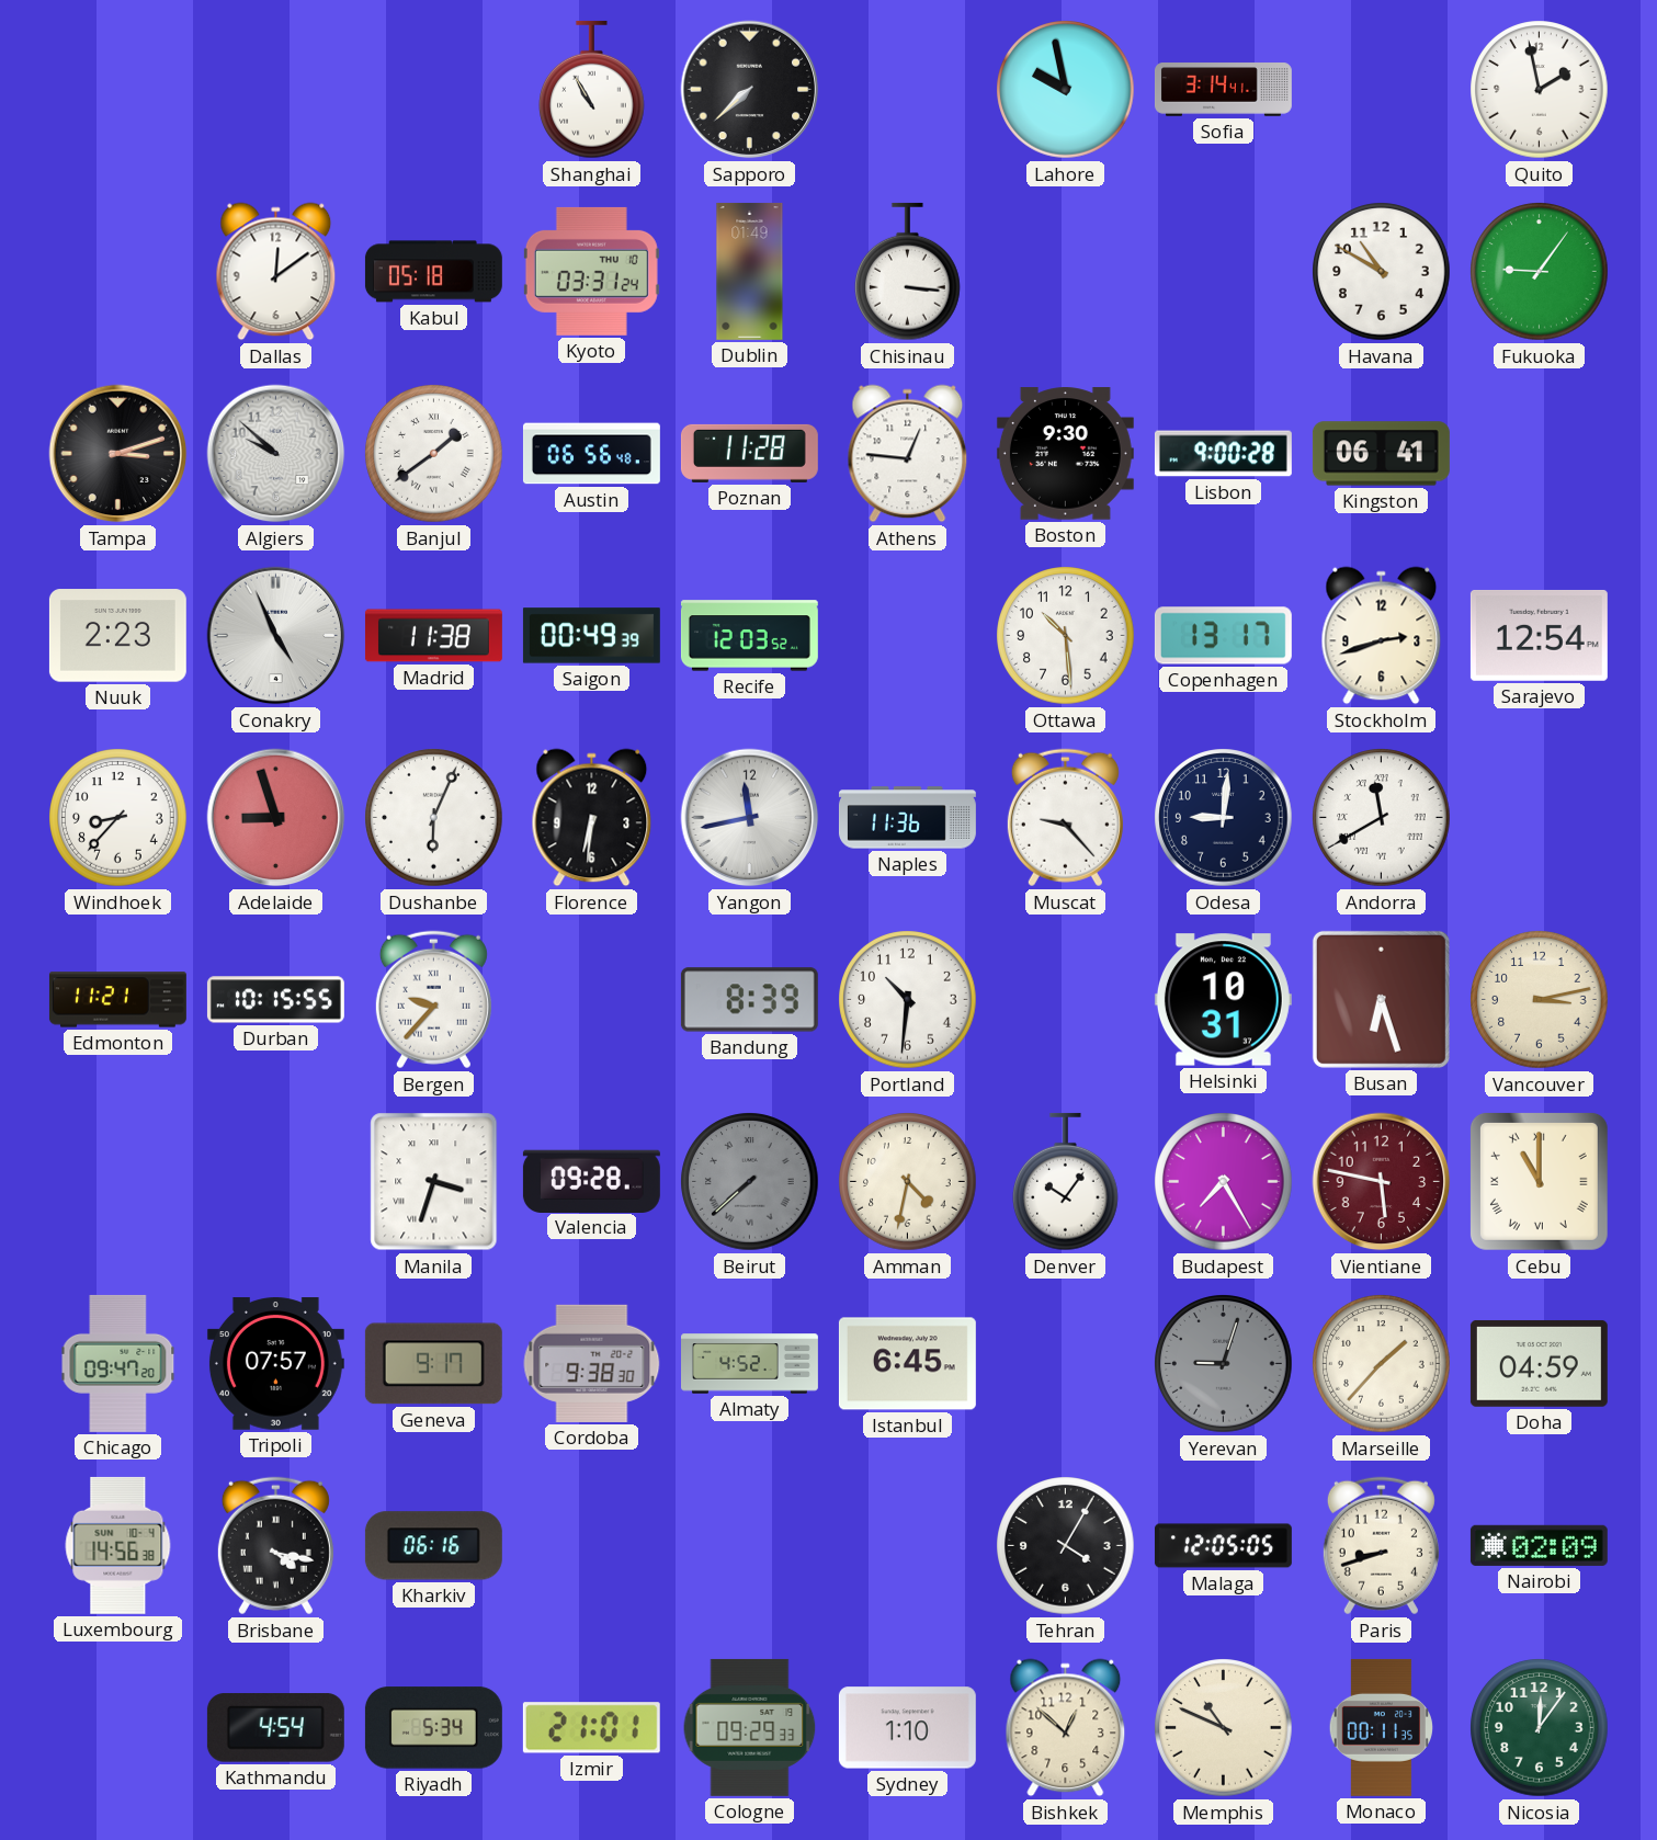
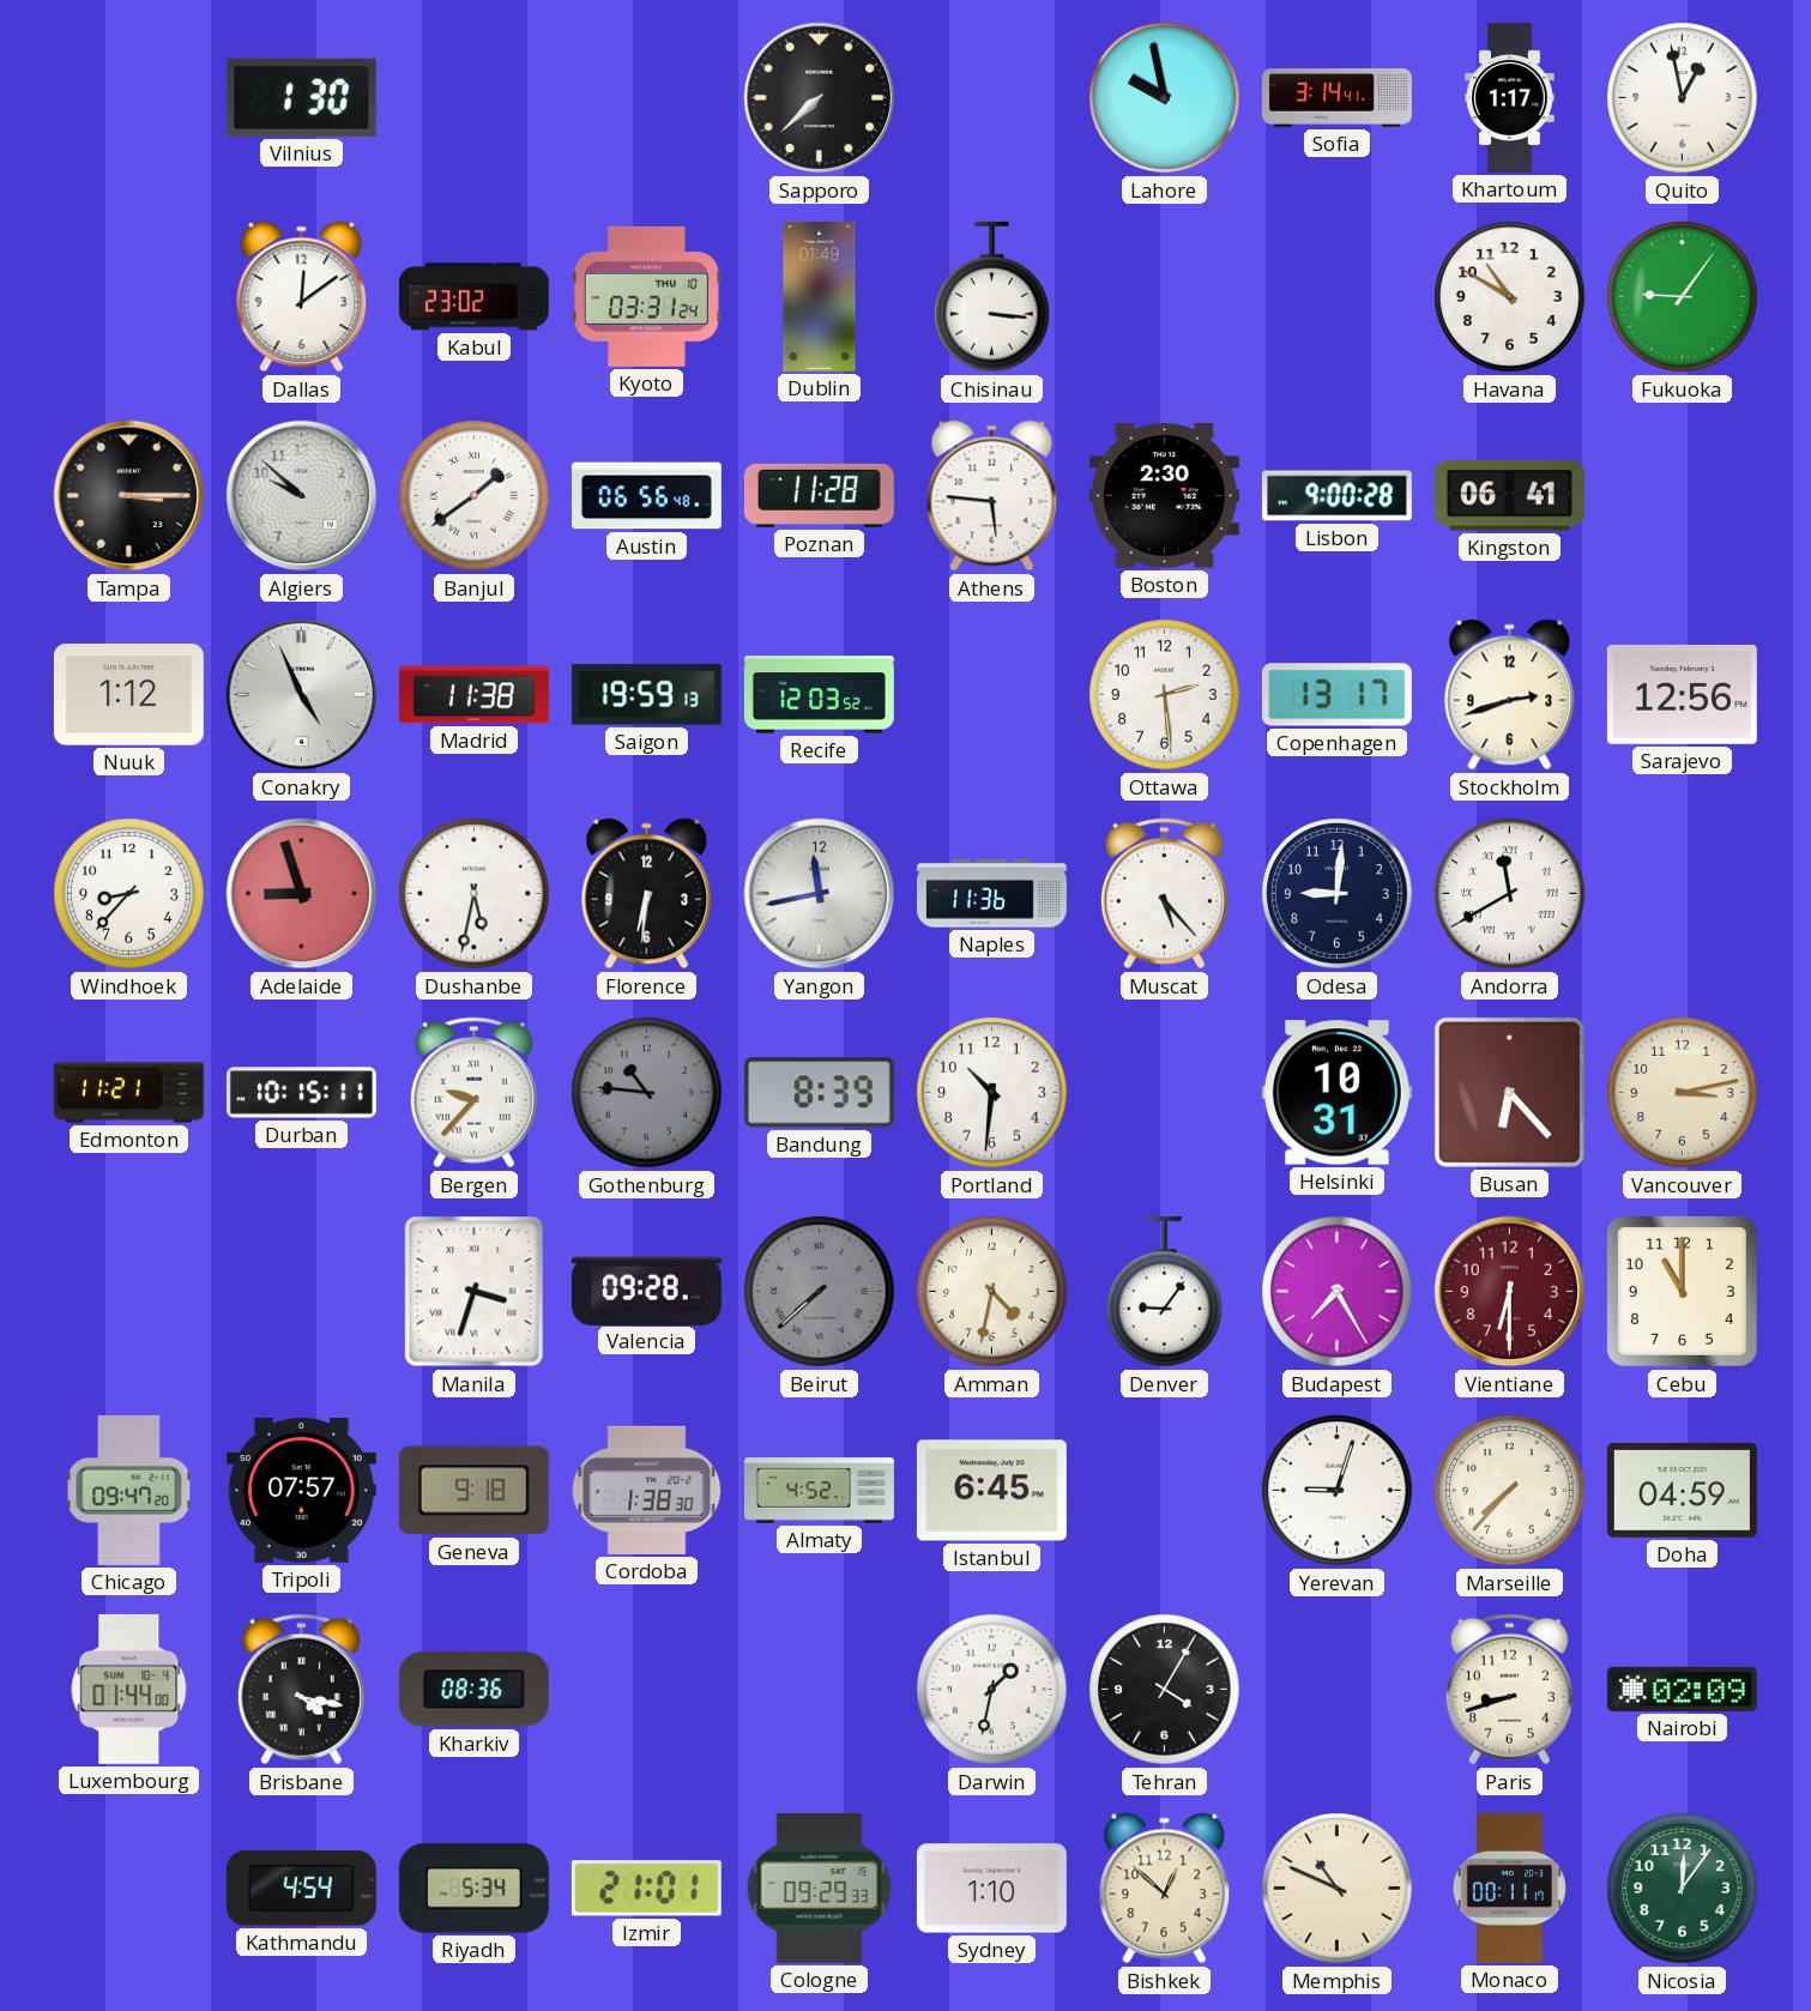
Vilnius: none -> 1:30
Shanghai: 10:55 -> none
Khartoum: none -> 1:17
Quito: 1:58 -> 12:58
Kabul: 05:18 -> 23:02
Tampa: 3:12 -> 3:15
Athens: 12:46 -> 5:46
Boston: 9:30 -> 2:30
Nuuk: 2:23 -> 1:12
Saigon: 00:49 -> 19:59
Ottawa: 10:29 -> 2:29
Sarajevo: 12:54 -> 12:56
Dushanbe: 6:04 -> 5:32
Muscat: 9:23 -> 5:23
Durban: 10:15:55 -> 10:15:11
Gothenburg: none -> 10:46
Busan: 6:27 -> 6:23
Denver: 10:06 -> 9:06
Vientiane: 5:47 -> 6:30
Cebu numerals: Roman -> Arabic
Geneva: 9:17 -> 9:18
Cordoba: 9:38 -> 1:38
Yerevan dial: grey -> white
Marseille: 1:37 -> 7:37
Luxembourg: 14:56 -> 01:44
Kharkiv: 06:16 -> 08:36
Darwin: none -> 1:32
Malaga: 12:05 -> none
Monaco: 00:11:35 -> 00:11:17
